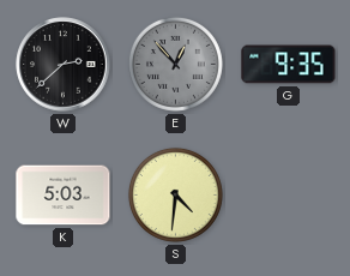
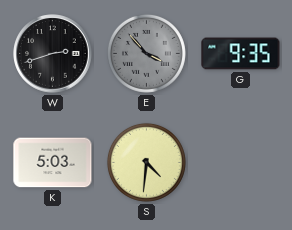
W: 2:38 -> 2:42
E: 12:53 -> 3:53
